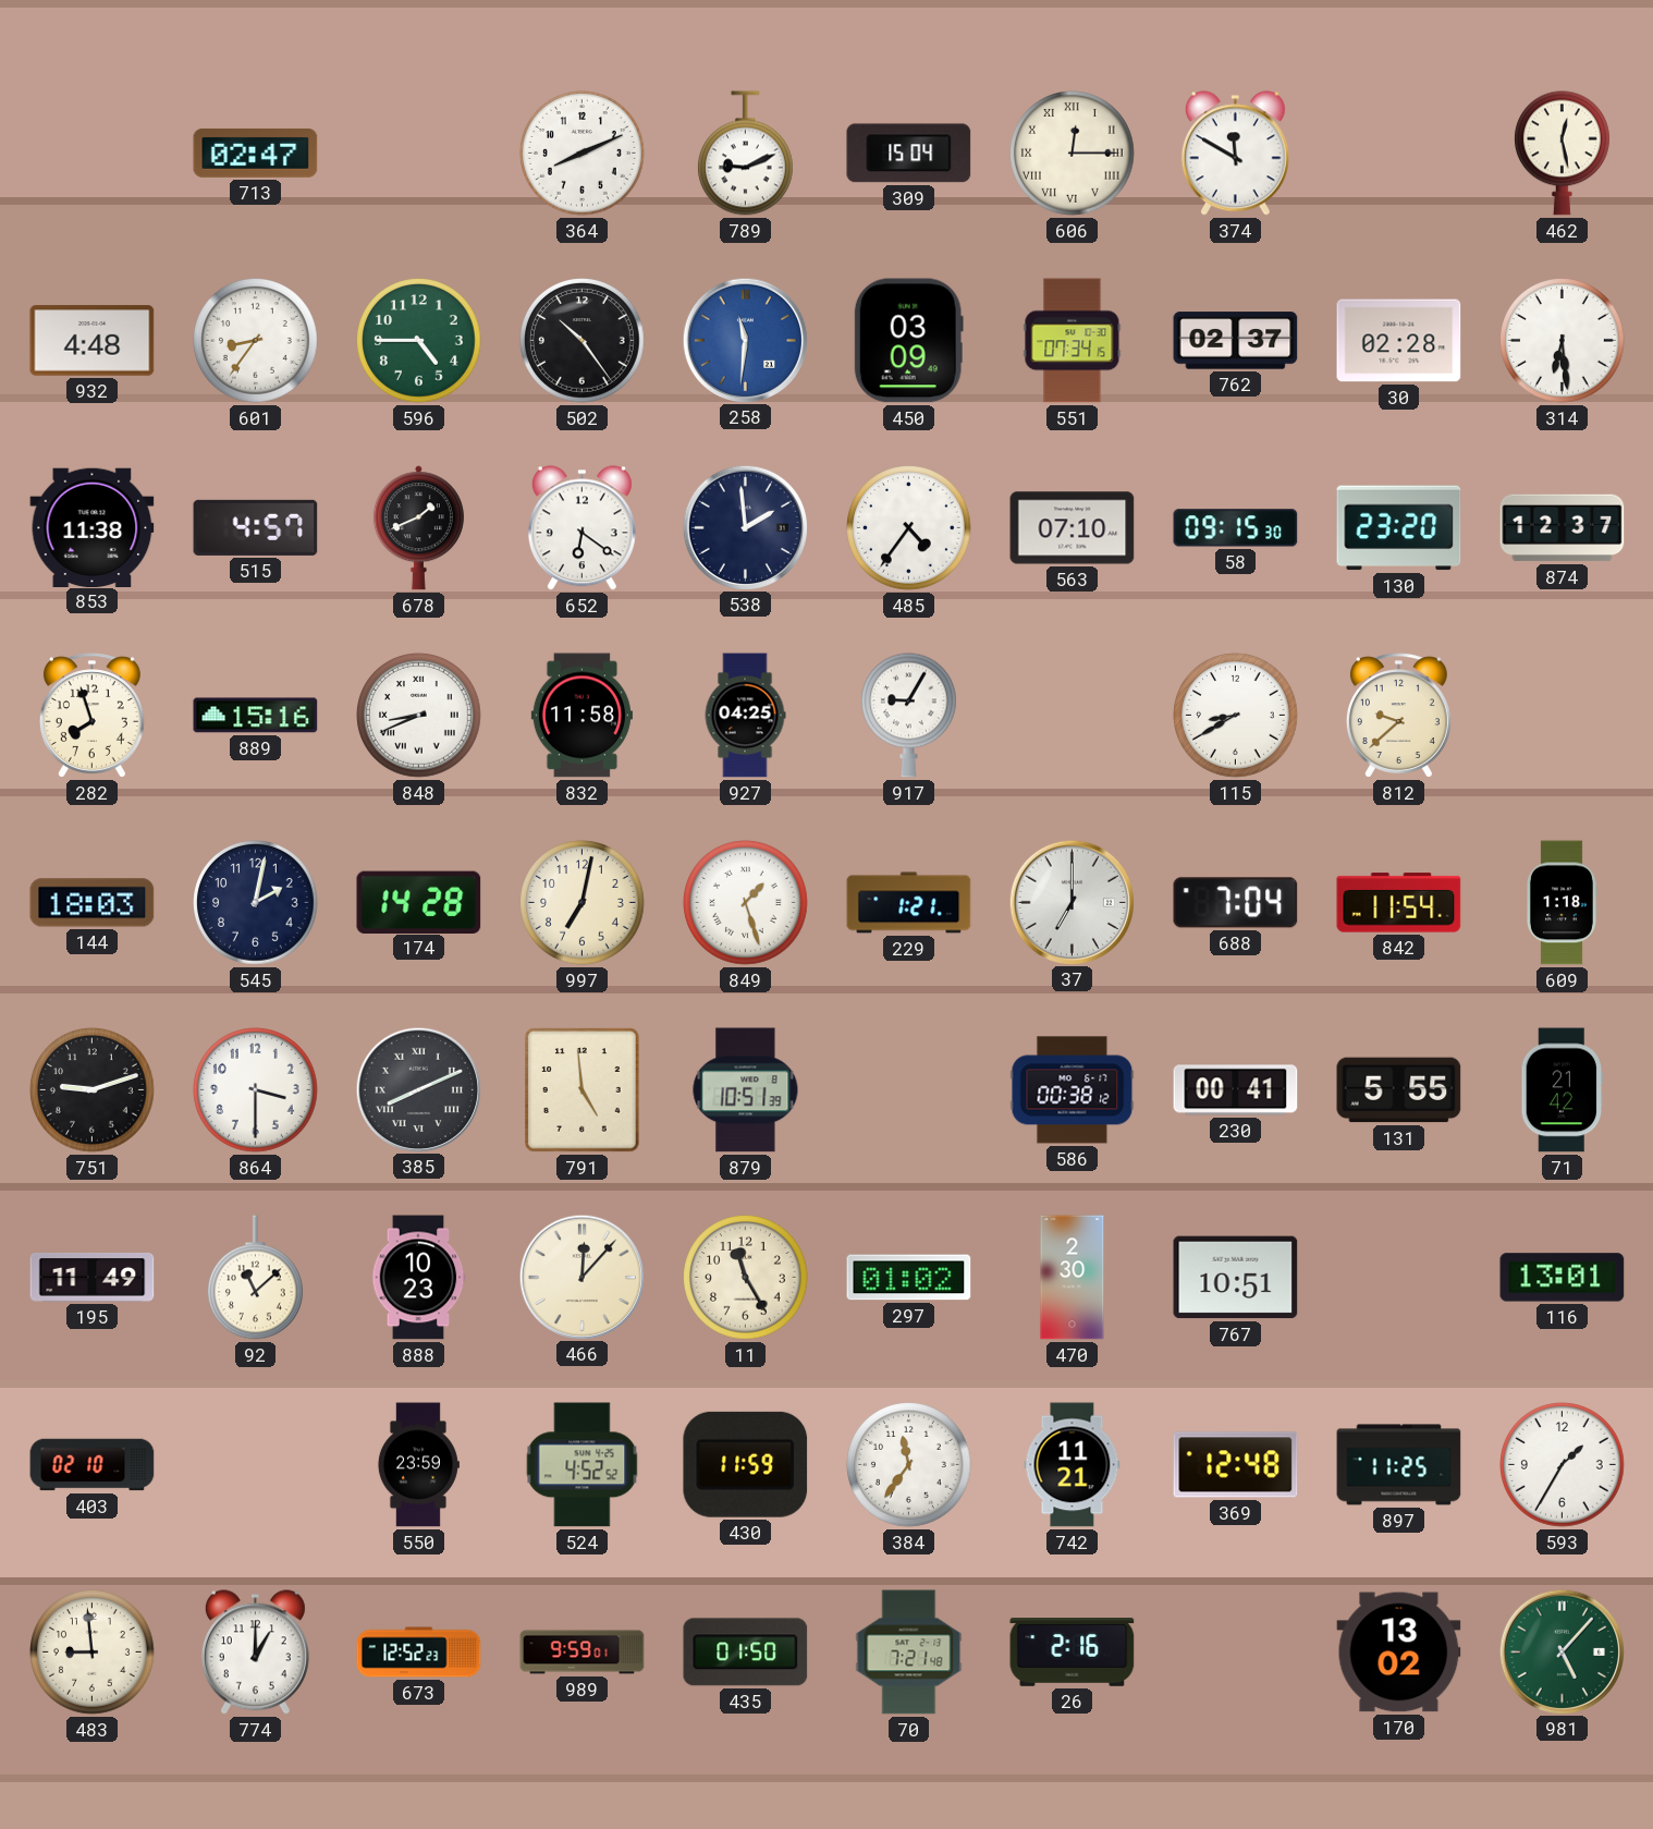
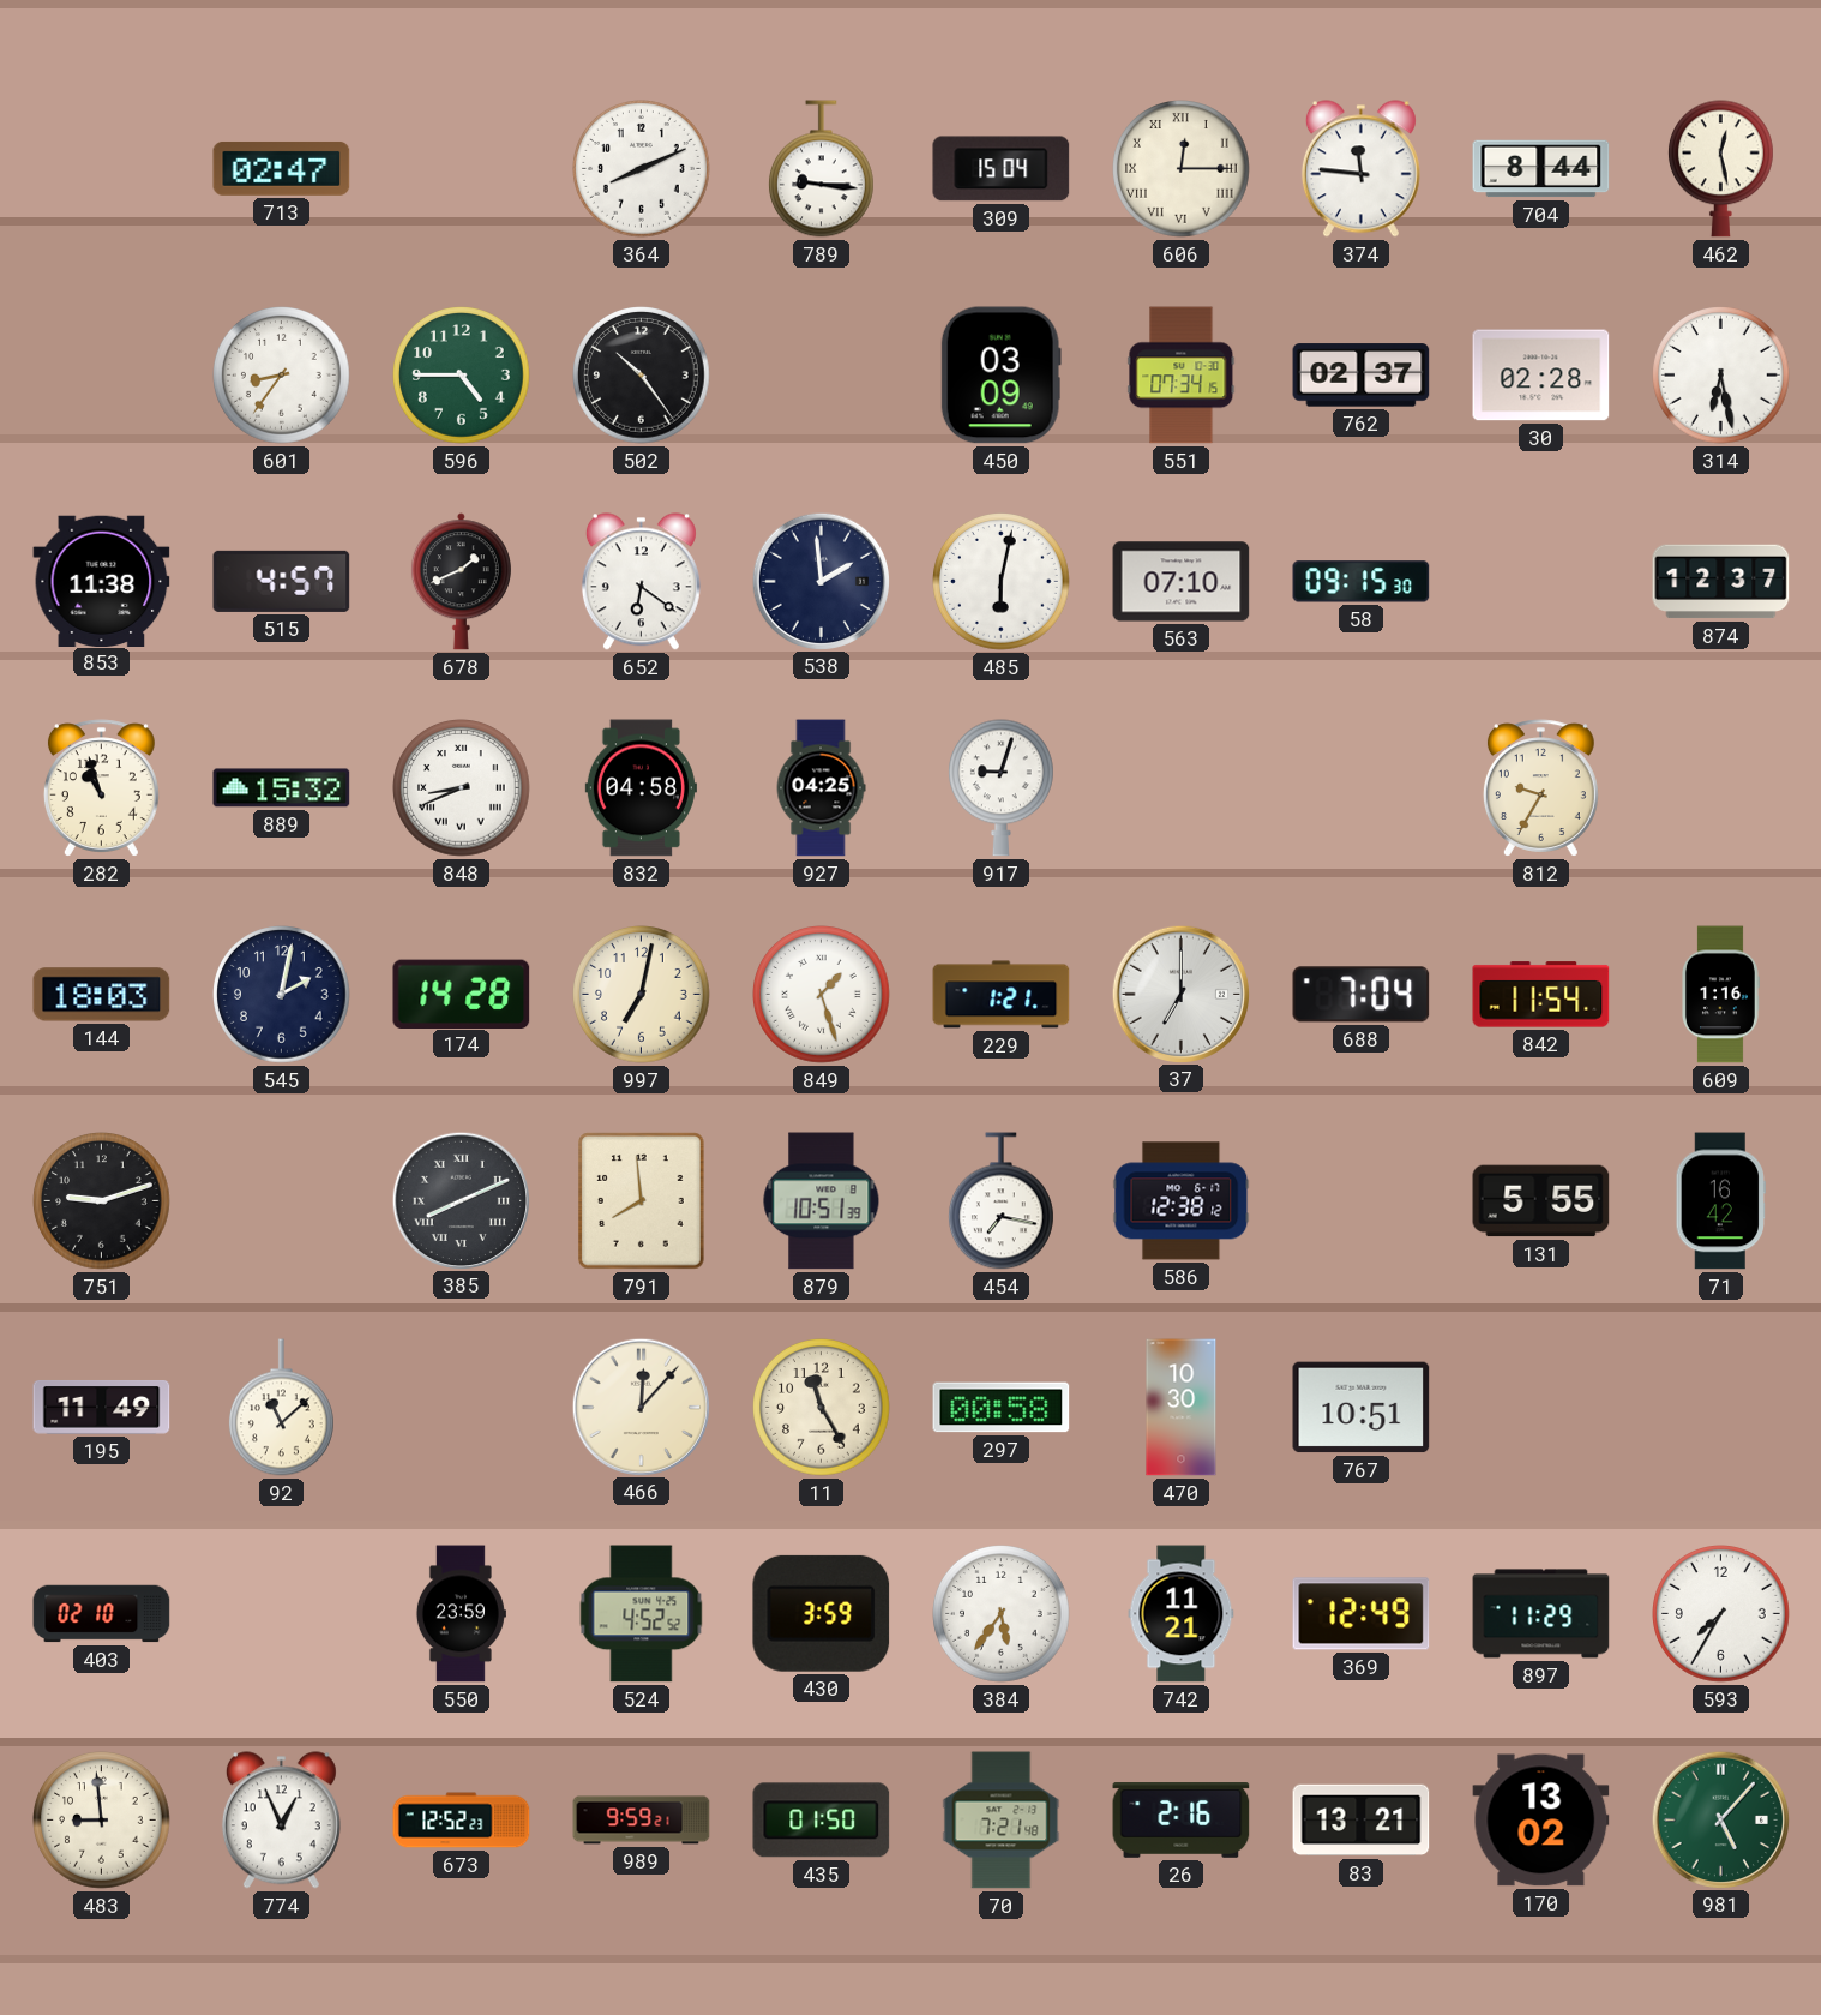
789: 9:11 -> 9:16
374: 11:50 -> 11:46
704: none -> 8:44
932: 4:48 -> none
258: 11:31 -> none
314: 6:29 -> 6:28
485: 4:36 -> 6:02
130: 23:20 -> none
282: 7:57 -> 10:57
889: 15:16 -> 15:32
832: 11:58 -> 04:58
917: 9:05 -> 9:03
115: 8:40 -> none
812: 9:38 -> 9:35
609: 1:18 -> 1:16
864: 3:30 -> none
791: 4:59 -> 7:59
454: none -> 7:17
586: 00:38 -> 12:38
230: 00:41 -> none
71: 21:42 -> 16:42
888: 10:23 -> none
297: 01:02 -> 00:58
470: 2:30 -> 10:30
116: 13:01 -> none
430: 11:59 -> 3:59
384: 11:36 -> 5:36
369: 12:48 -> 12:49
897: 11:25 -> 11:29
593: 1:35 -> 7:35
774: 1:00 -> 12:56
989: 9:59:01 -> 9:59:21
83: none -> 13:21
